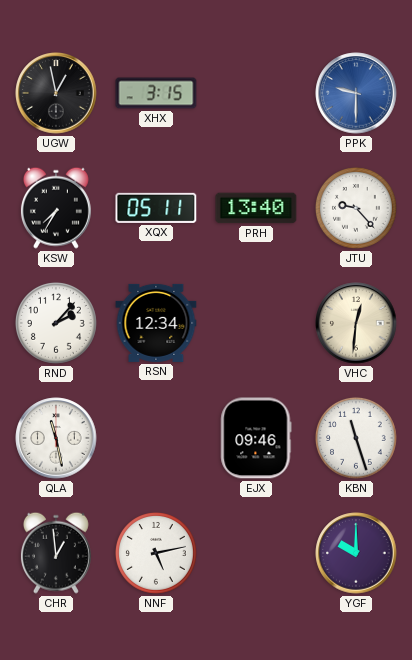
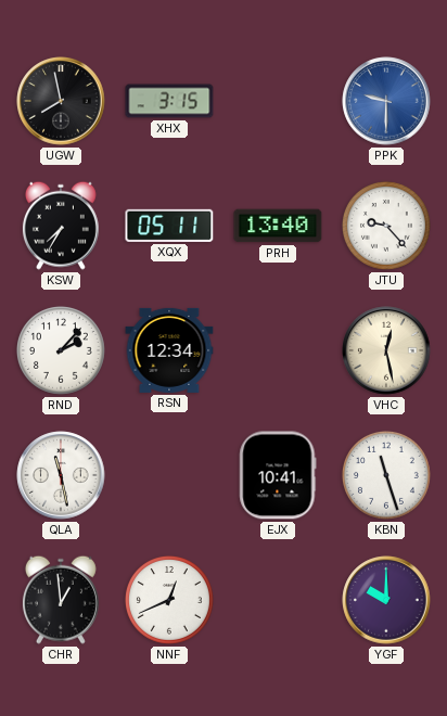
UGW: 12:58 -> 7:58
VHC: 12:31 -> 12:28
EJX: 09:46 -> 10:41
NNF: 5:13 -> 12:41
